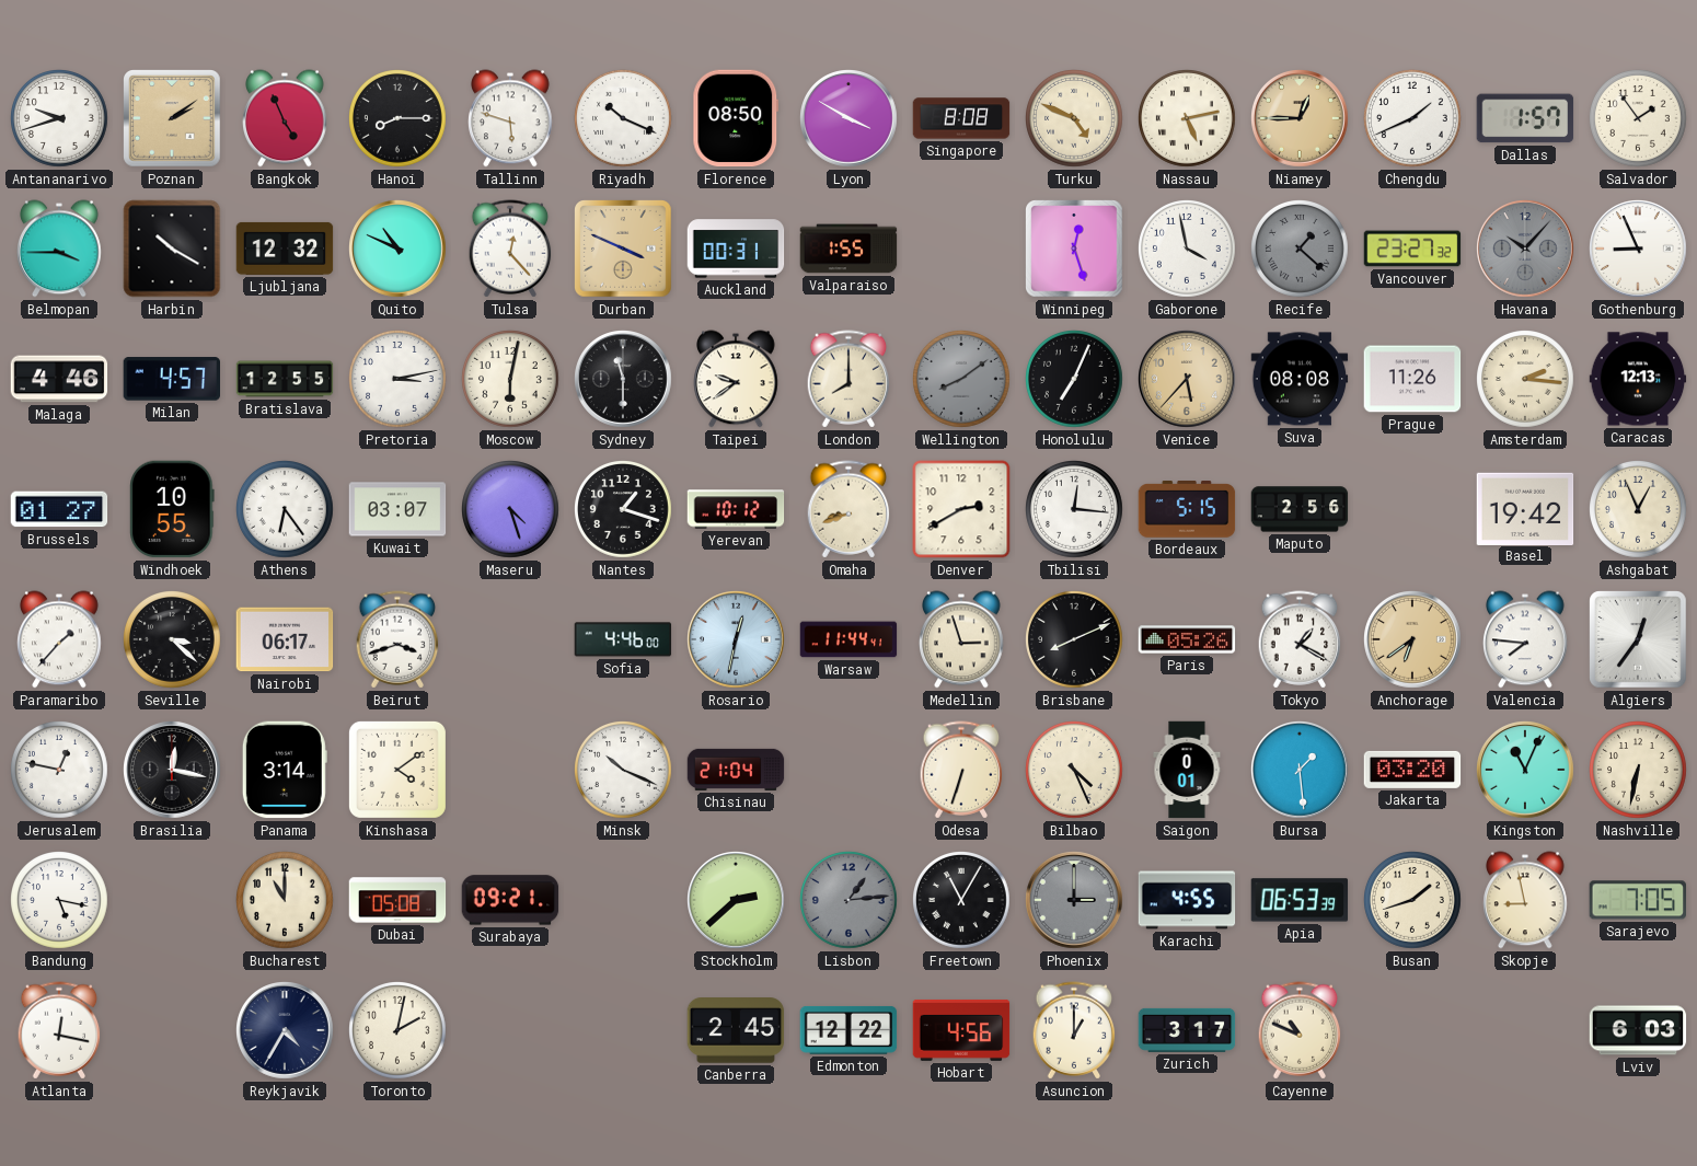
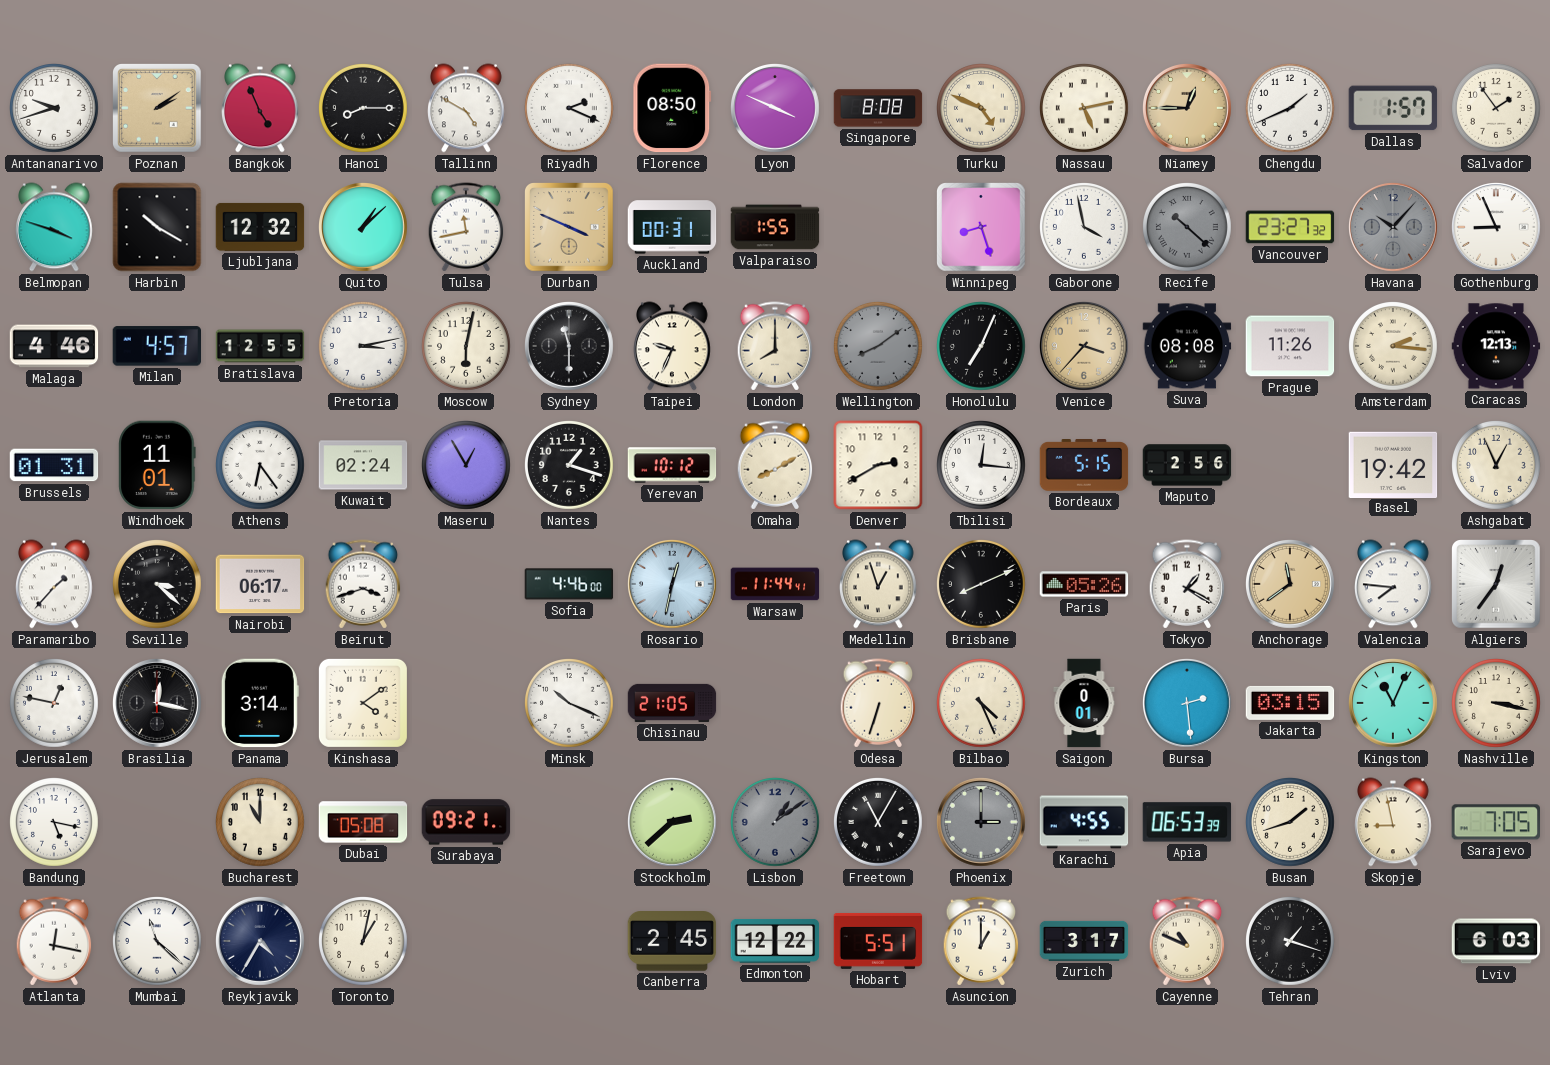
Tallinn: 5:48 -> 4:50
Riyadh: 10:19 -> 2:19
Lyon: 3:50 -> 3:49
Belmopan: 3:45 -> 3:48
Quito: 10:49 -> 1:08
Tulsa: 12:23 -> 11:43
Winnipeg: 12:27 -> 8:27
Recife: 1:22 -> 10:22
Taipei: 9:39 -> 9:34
Venice: 5:37 -> 3:37
Brussels: 01:27 -> 01:31
Windhoek: 10:55 -> 11:01
Kuwait: 03:07 -> 02:24
Maseru: 4:27 -> 12:55
Omaha: 8:42 -> 8:10
Medellin: 2:57 -> 12:57
Anchorage: 6:39 -> 11:39
Chisinau: 21:04 -> 21:05
Bursa: 1:29 -> 2:29
Jakarta: 03:20 -> 03:15
Nashville: 6:32 -> 3:17
Lisbon: 1:14 -> 1:09
Mumbai: none -> 11:22
Toronto: 2:02 -> 1:02
Hobart: 4:56 -> 5:51
Tehran: none -> 1:18
